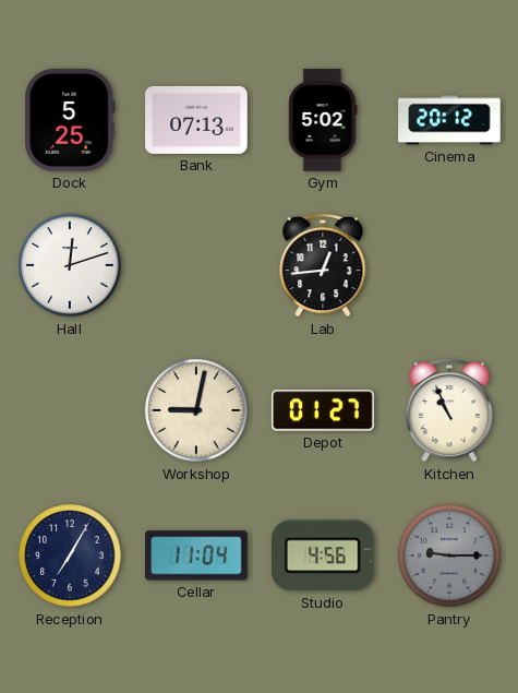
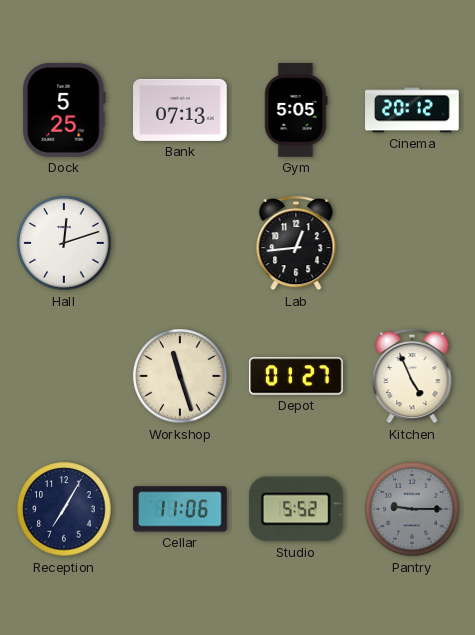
Gym: 5:02 -> 5:05
Workshop: 9:02 -> 11:27
Kitchen: 10:56 -> 4:56
Cellar: 11:04 -> 11:06
Studio: 4:56 -> 5:52
